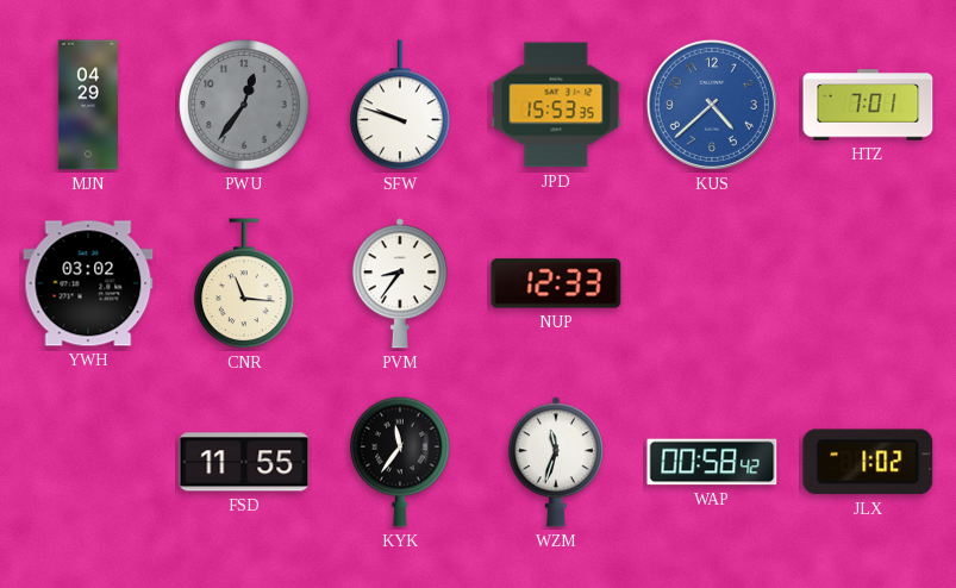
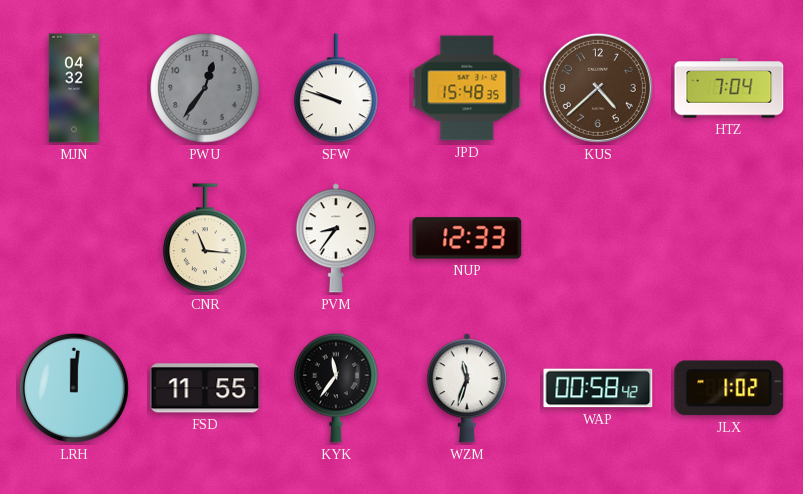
MJN: 04:29 -> 04:32
JPD: 15:53 -> 15:48
KUS dial: blue -> brown
HTZ: 7:01 -> 7:04
YWH: 03:02 -> none
LRH: none -> 12:01
